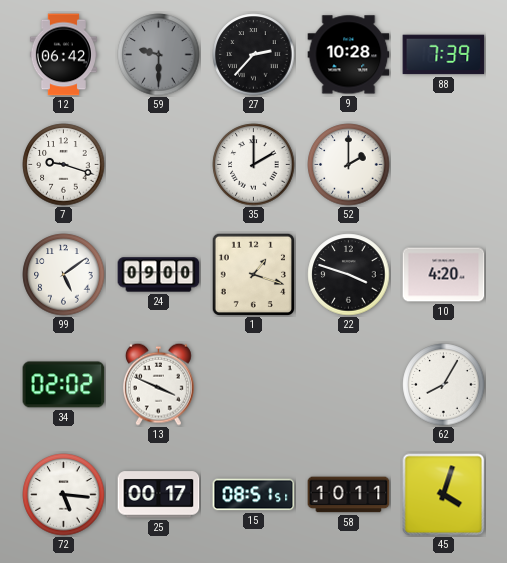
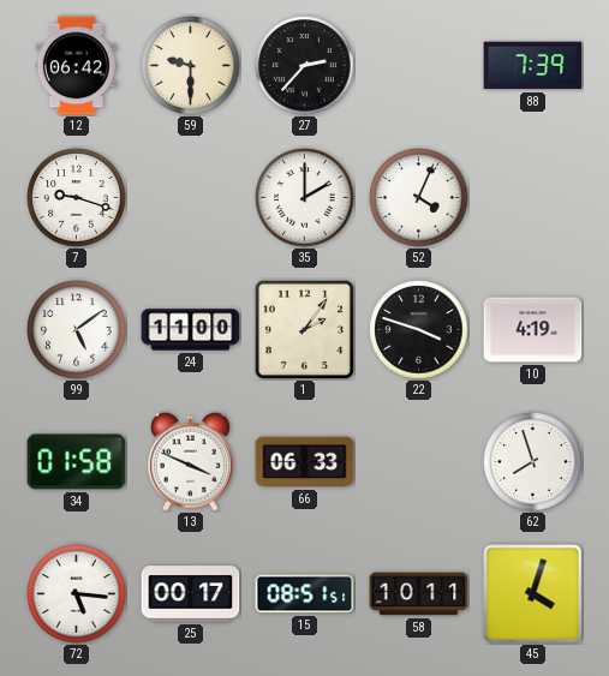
59 dial: grey -> cream
9: 10:28 -> none
52: 2:00 -> 4:04
24: 09:00 -> 11:00
1: 1:18 -> 2:06
10: 4:20 -> 4:19
34: 02:02 -> 01:58
66: none -> 06:33
62: 8:05 -> 7:57
